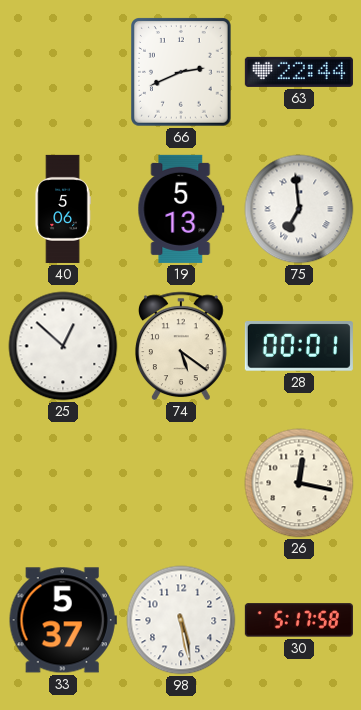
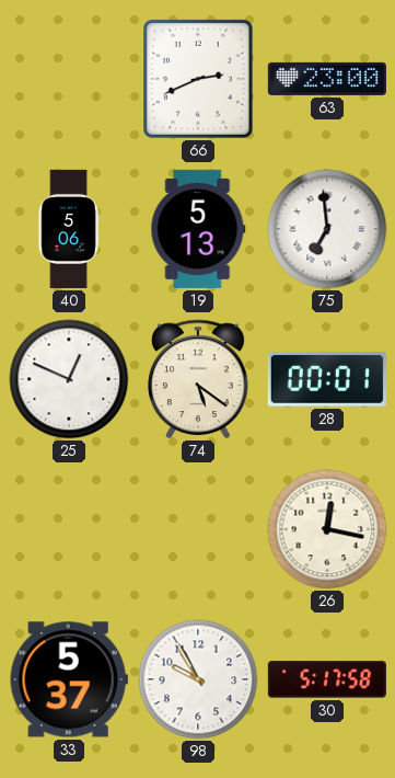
63: 22:44 -> 23:00
25: 12:52 -> 12:49
98: 5:28 -> 9:55
